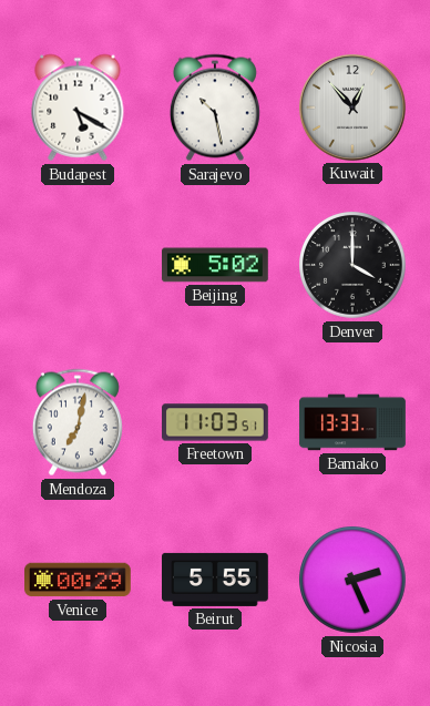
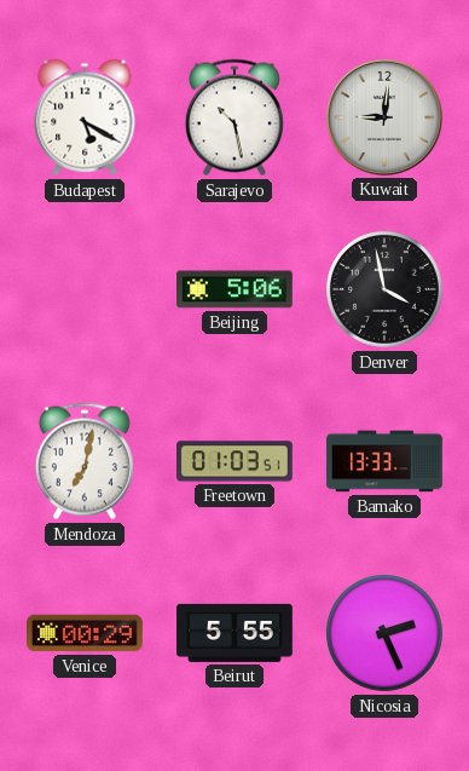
Kuwait: 12:53 -> 9:01
Beijing: 5:02 -> 5:06
Denver: 4:00 -> 3:58
Freetown: 11:03 -> 01:03
